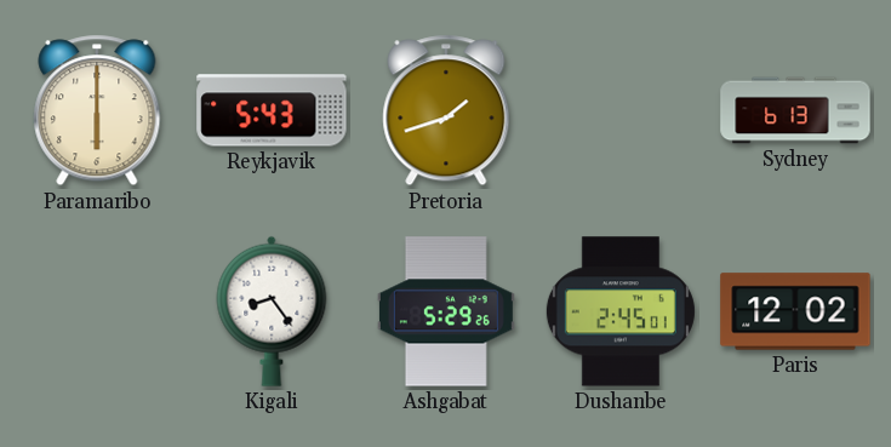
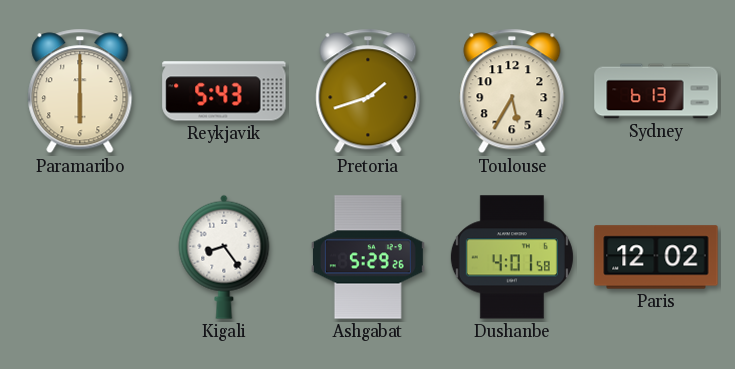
Toulouse: none -> 5:35
Dushanbe: 2:45 -> 4:01
